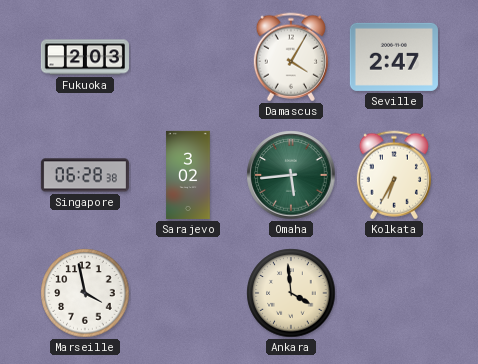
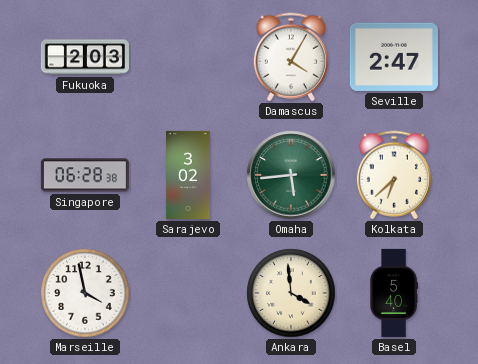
Kolkata: 6:35 -> 6:38
Basel: none -> 5:40
